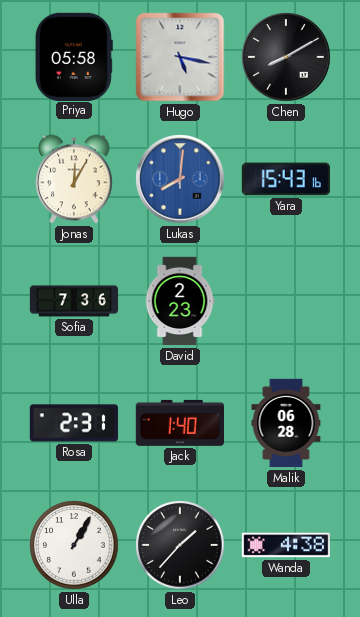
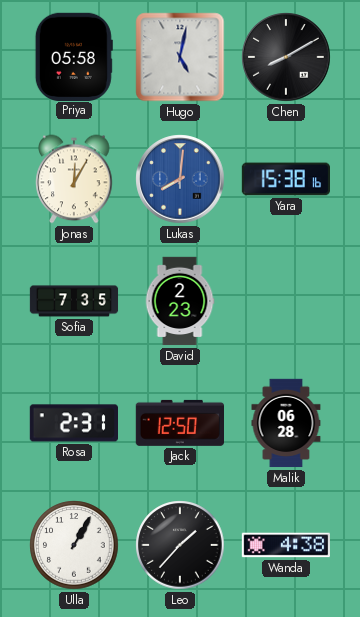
Hugo: 5:17 -> 5:02
Yara: 15:43 -> 15:38
Sofia: 7:36 -> 7:35
Jack: 1:40 -> 12:50
